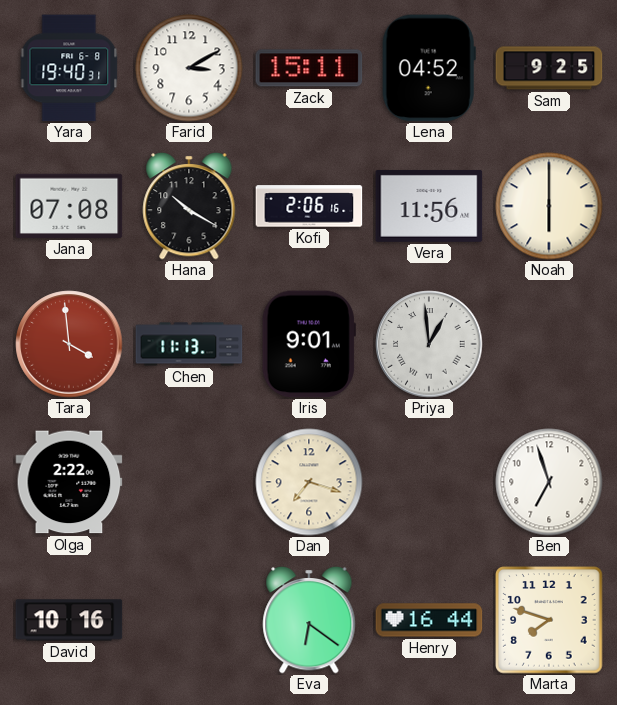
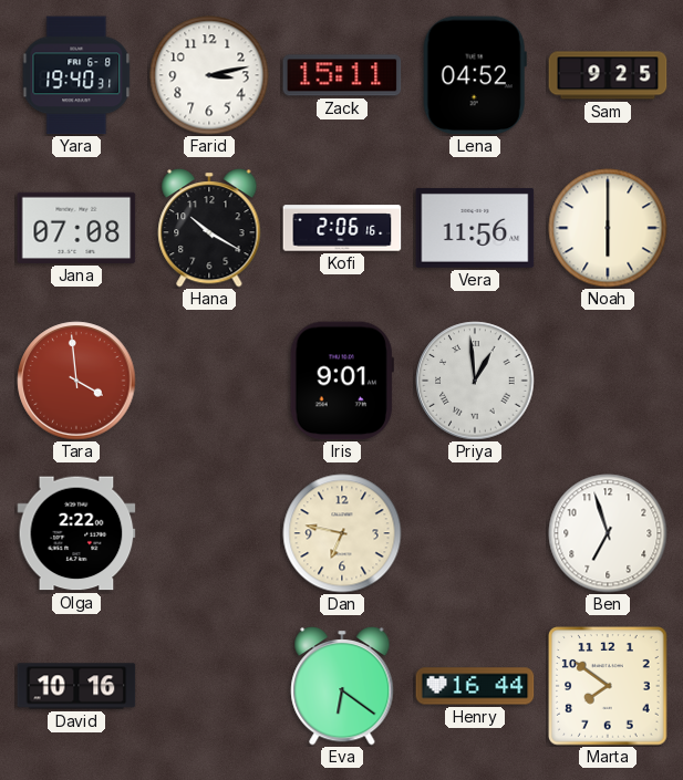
Farid: 3:10 -> 3:13
Chen: 11:13 -> none
Dan: 7:18 -> 6:47
Marta: 7:48 -> 7:51
